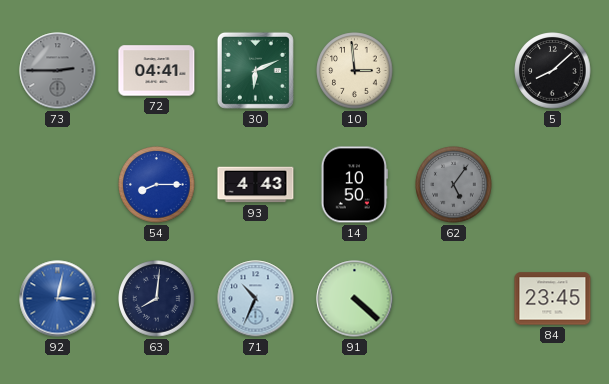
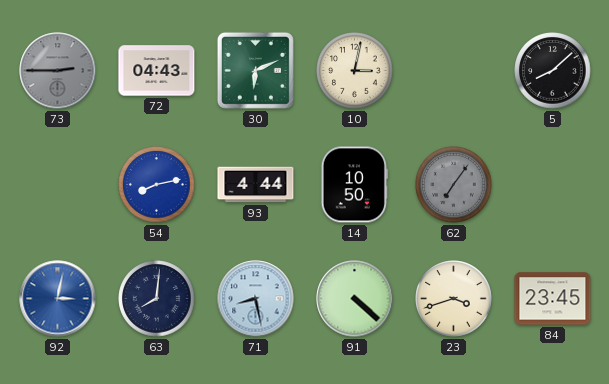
72: 04:41 -> 04:43
10: 2:59 -> 3:02
54: 8:15 -> 8:13
93: 4:43 -> 4:44
62: 5:06 -> 7:06
71: 10:34 -> 8:28
23: none -> 3:42
